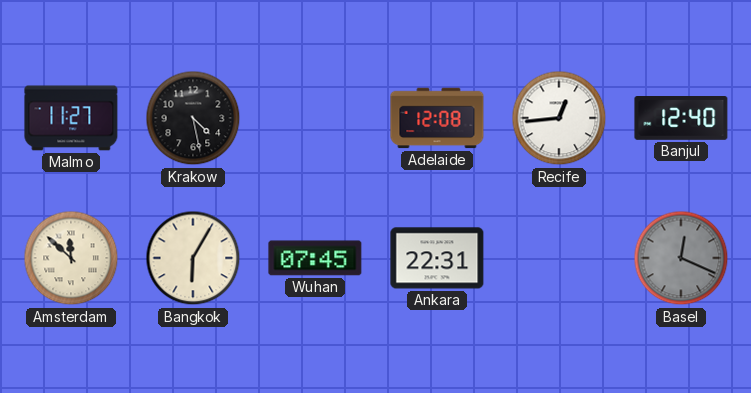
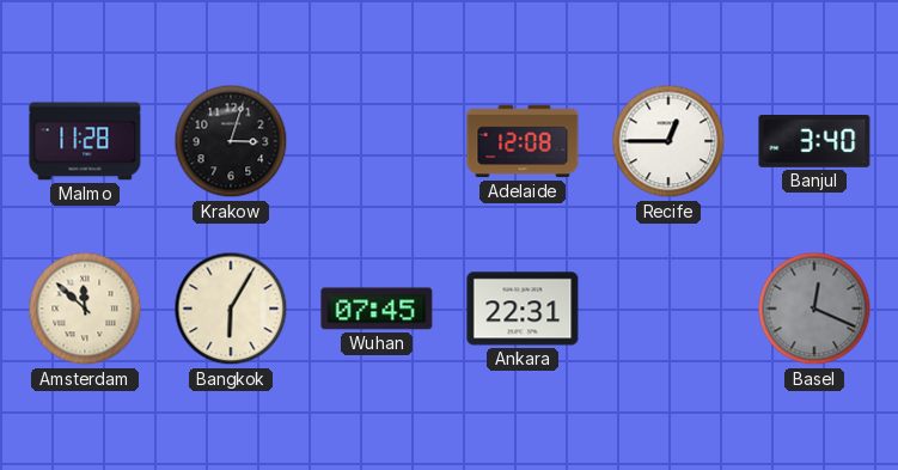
Malmo: 11:27 -> 11:28
Krakow: 4:28 -> 3:03
Recife: 12:44 -> 12:45
Banjul: 12:40 -> 3:40
